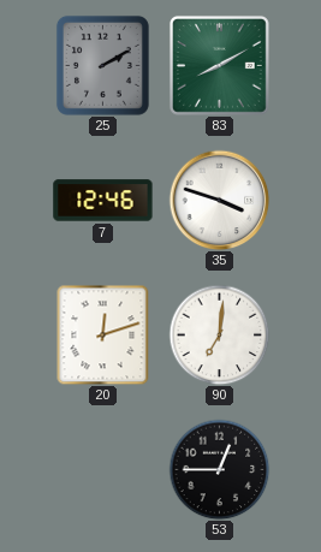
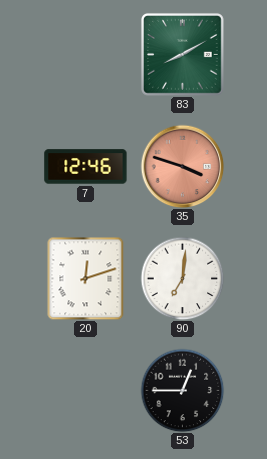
25: 2:10 -> none
35 dial: white -> salmon
